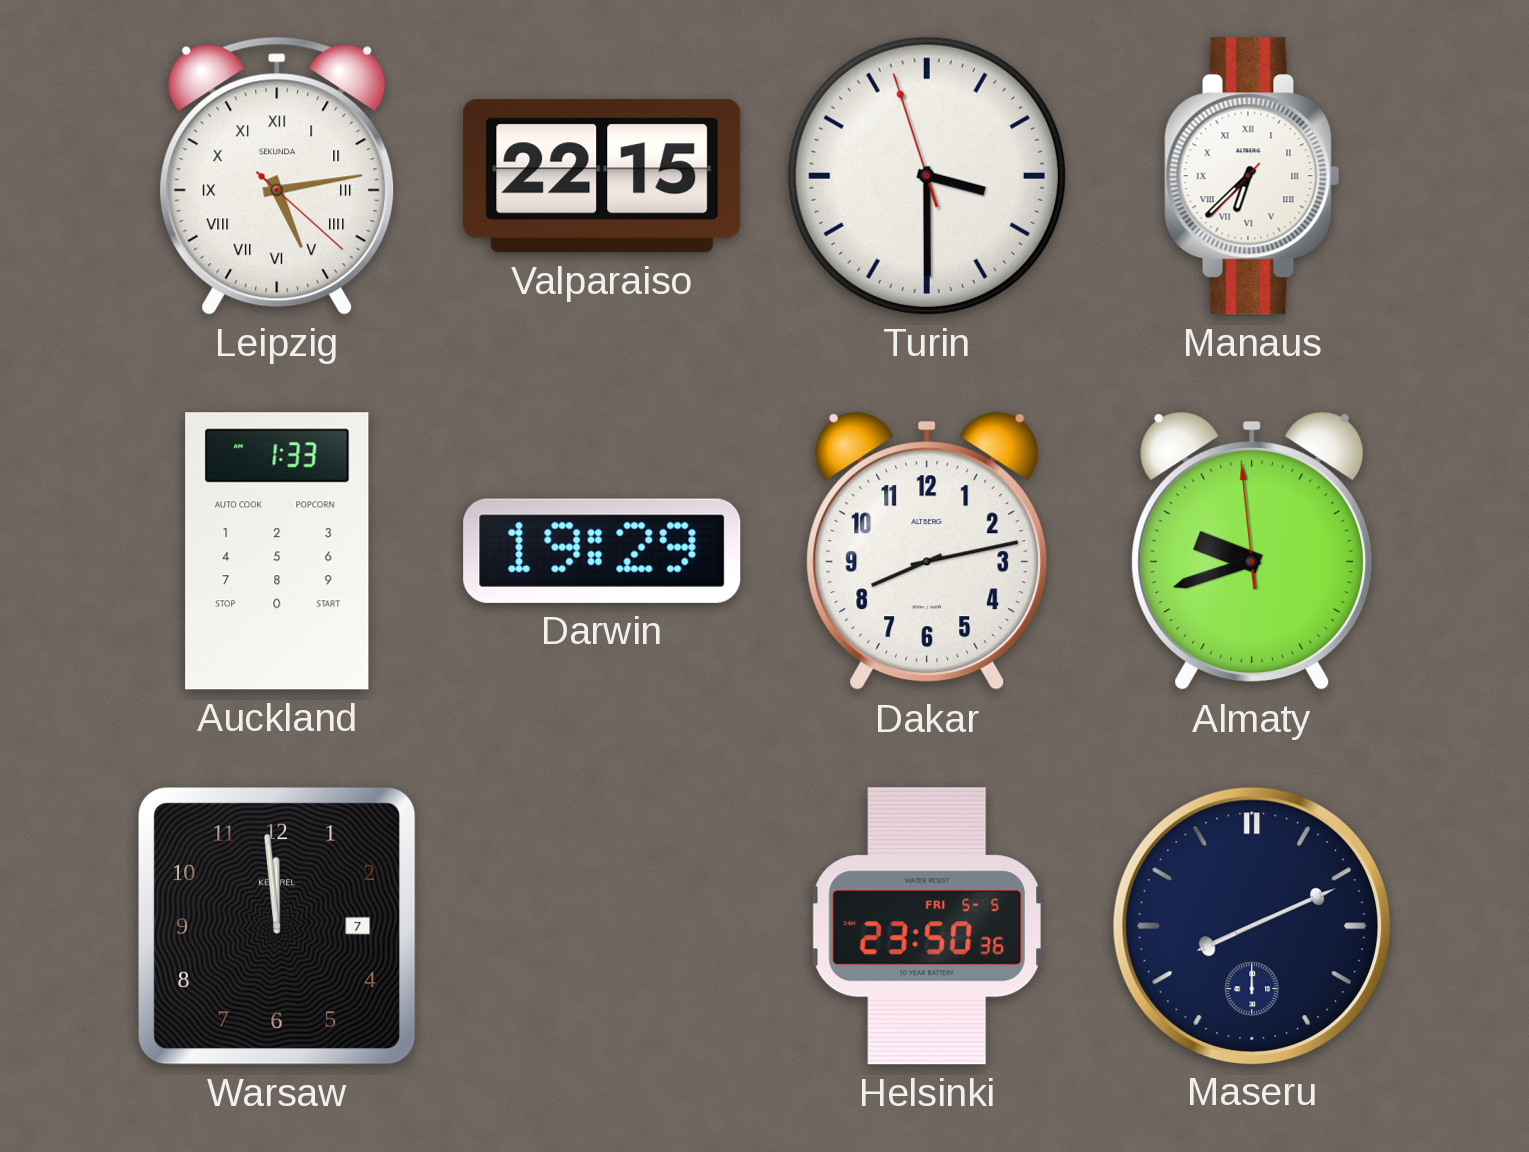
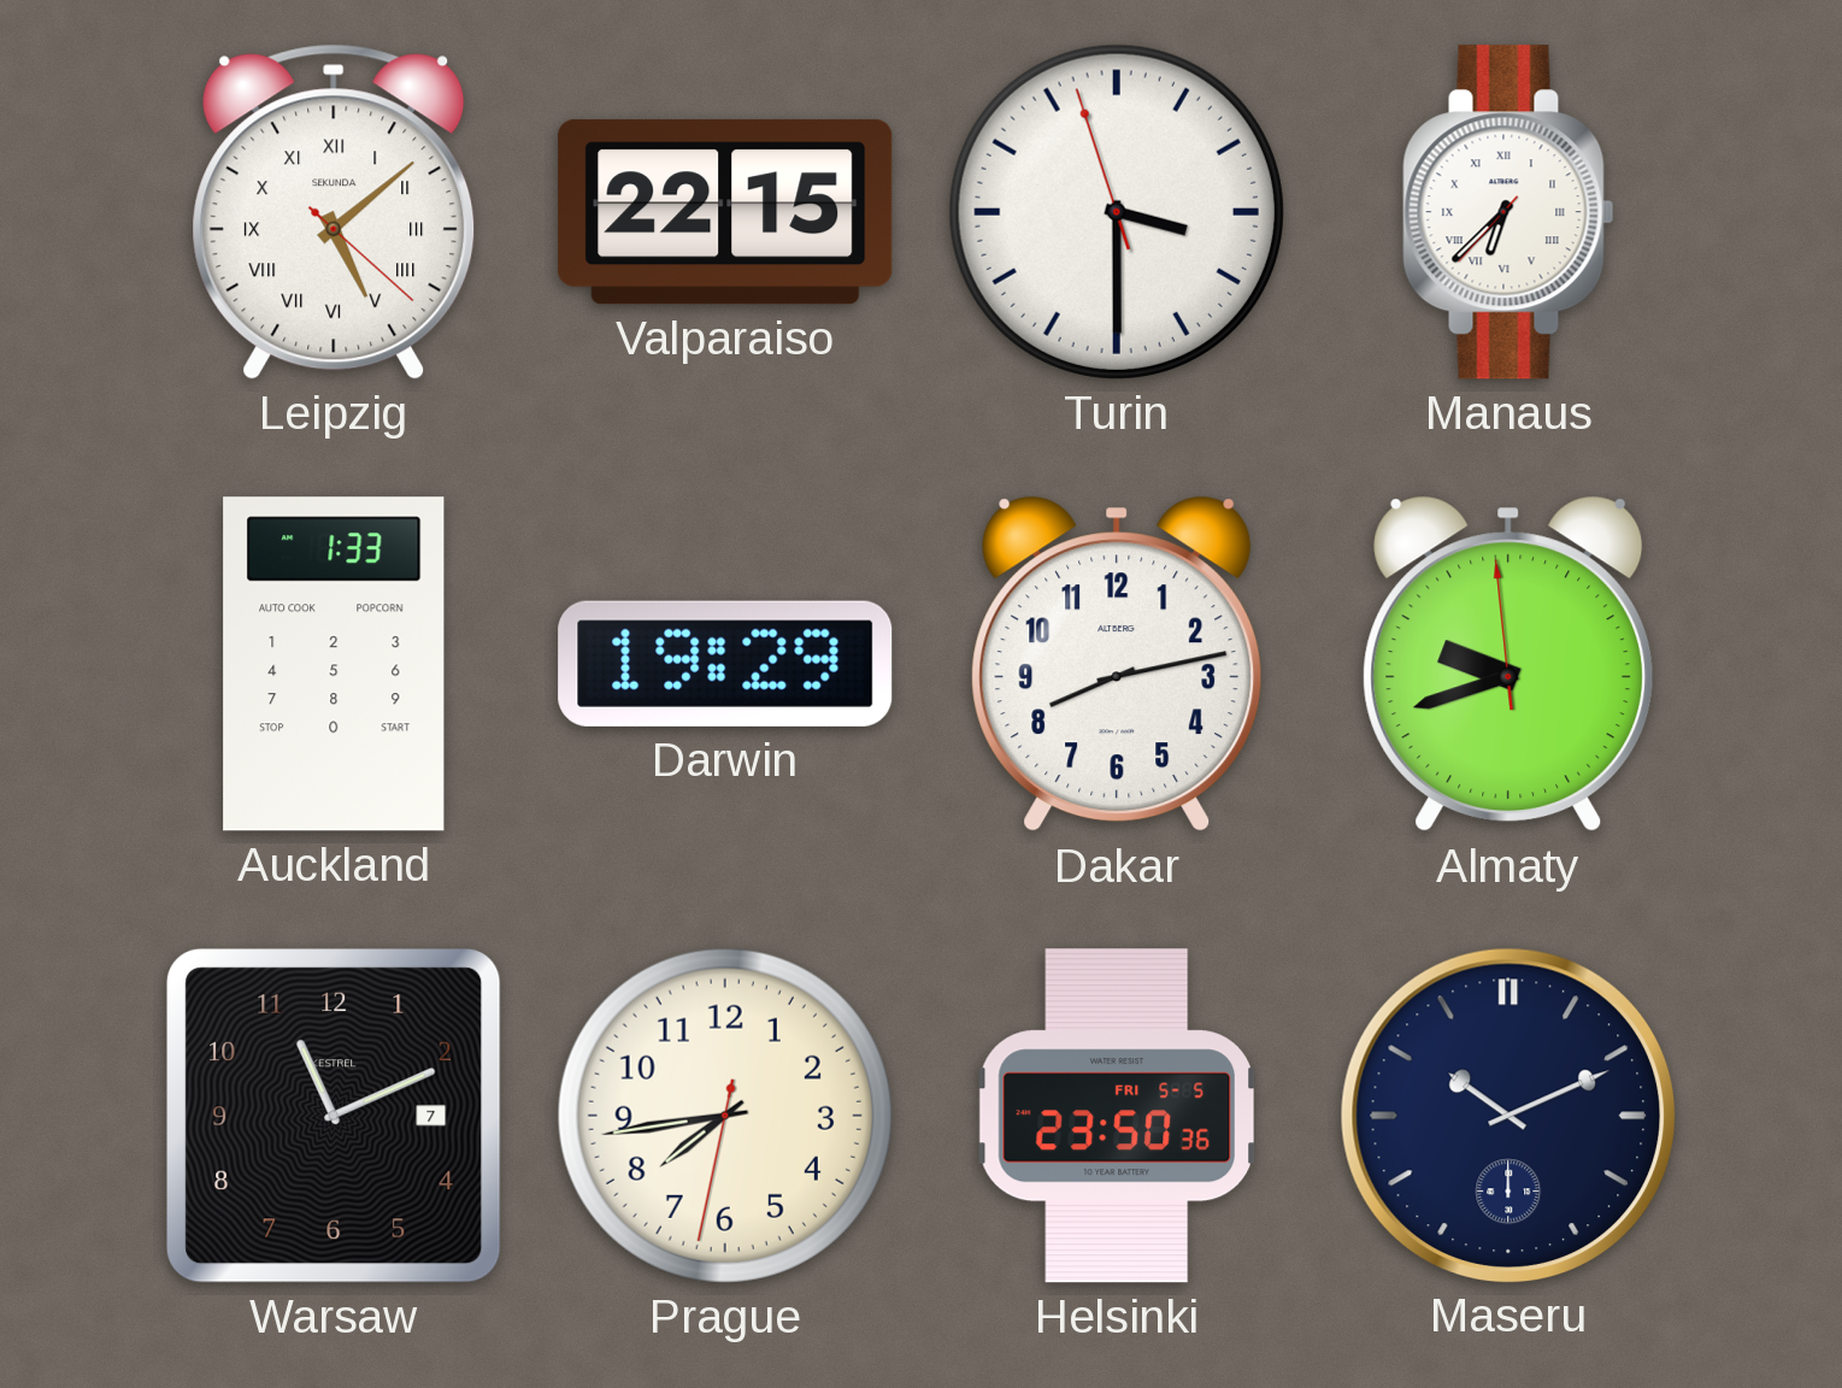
Leipzig: 5:13 -> 5:08
Warsaw: 11:59 -> 11:11
Prague: none -> 7:43
Maseru: 8:11 -> 10:11
